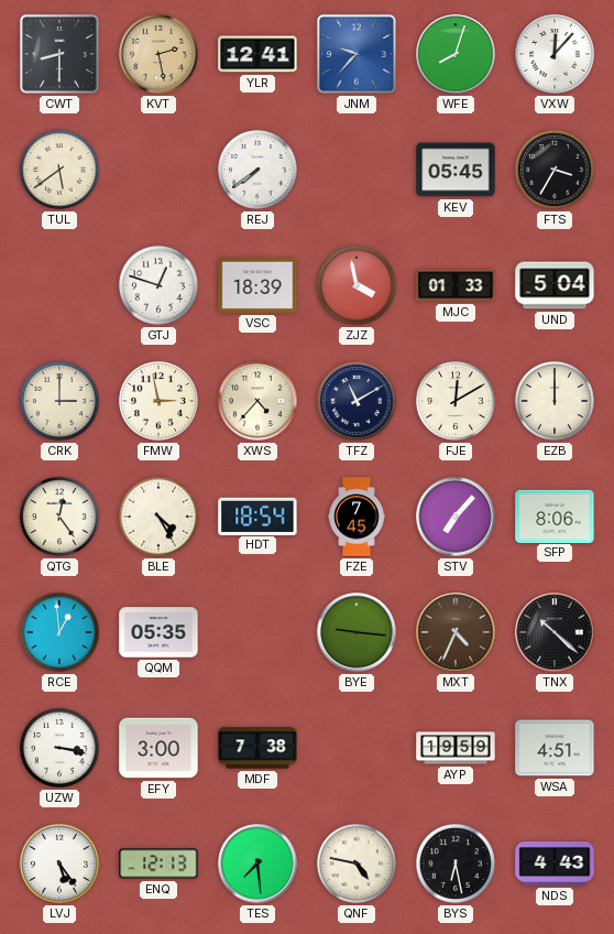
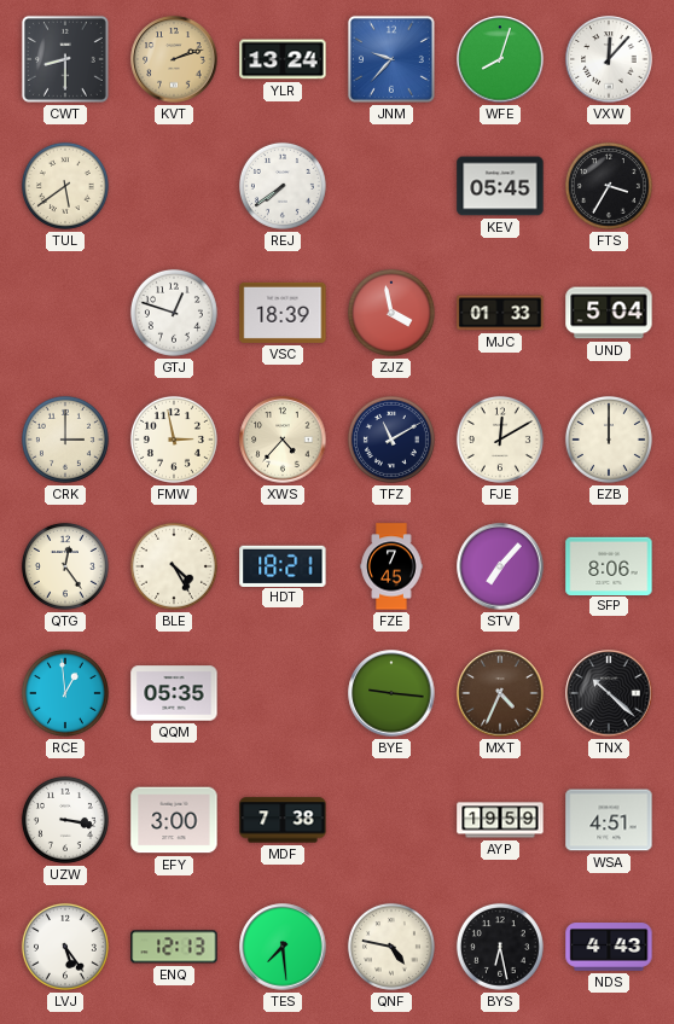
KVT: 2:28 -> 2:12
YLR: 12:41 -> 13:24
HDT: 18:54 -> 18:21
